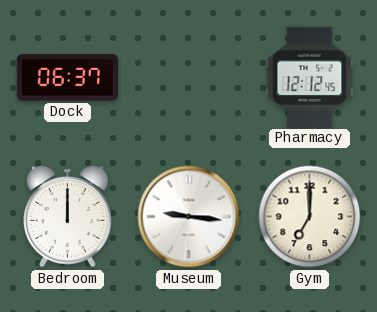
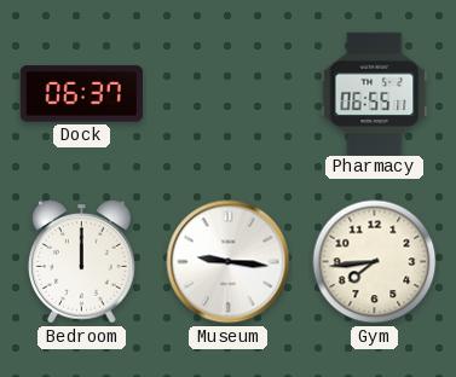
Pharmacy: 12:12 -> 06:55
Gym: 7:00 -> 7:44
